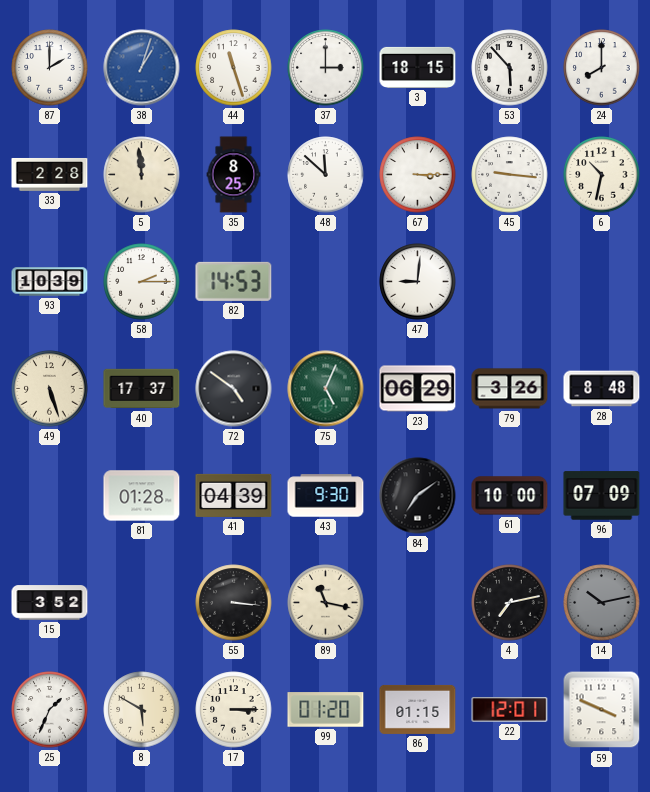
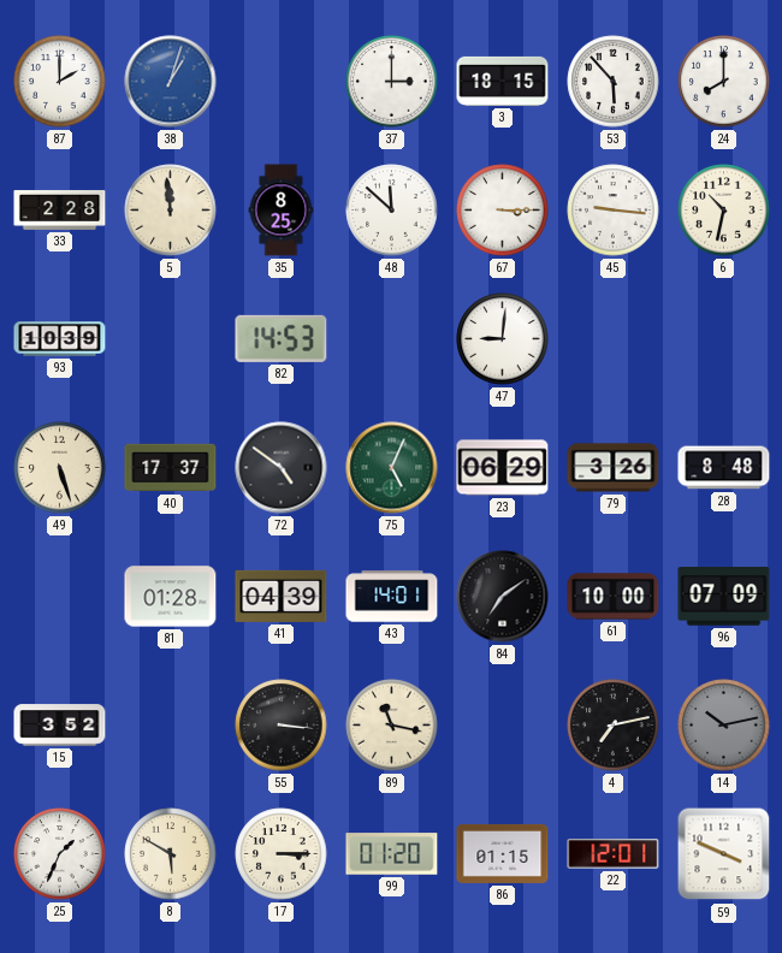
44: 11:27 -> none
58: 2:15 -> none
43: 9:30 -> 14:01
